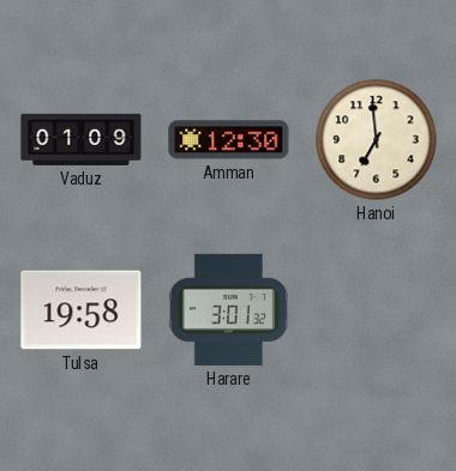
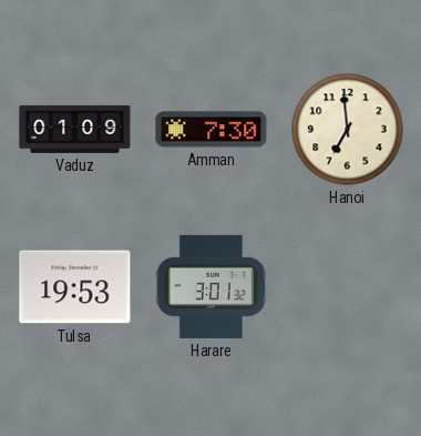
Amman: 12:30 -> 7:30
Tulsa: 19:58 -> 19:53
